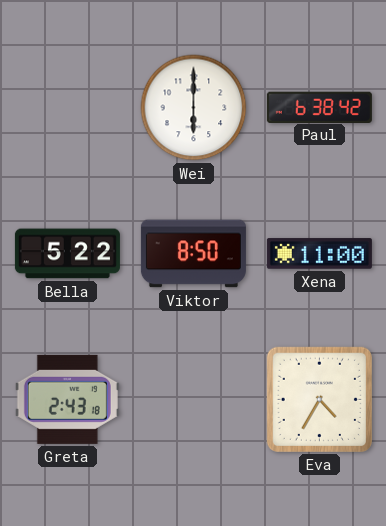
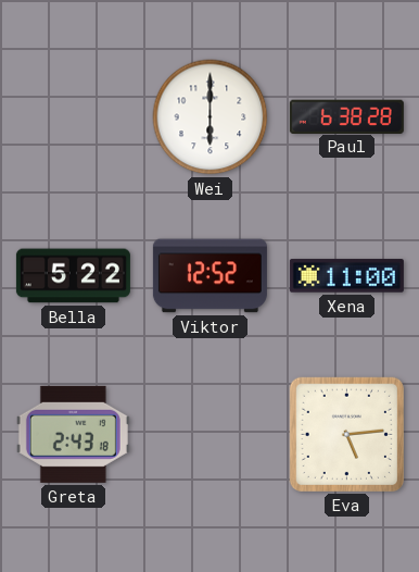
Paul: 6:38:42 -> 6:38:28
Viktor: 8:50 -> 12:52
Eva: 4:35 -> 5:14
